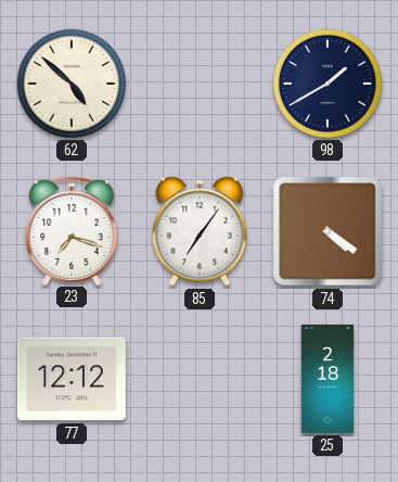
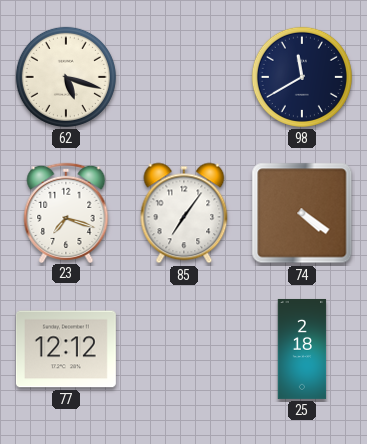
62: 4:52 -> 5:18
98: 1:40 -> 11:40
